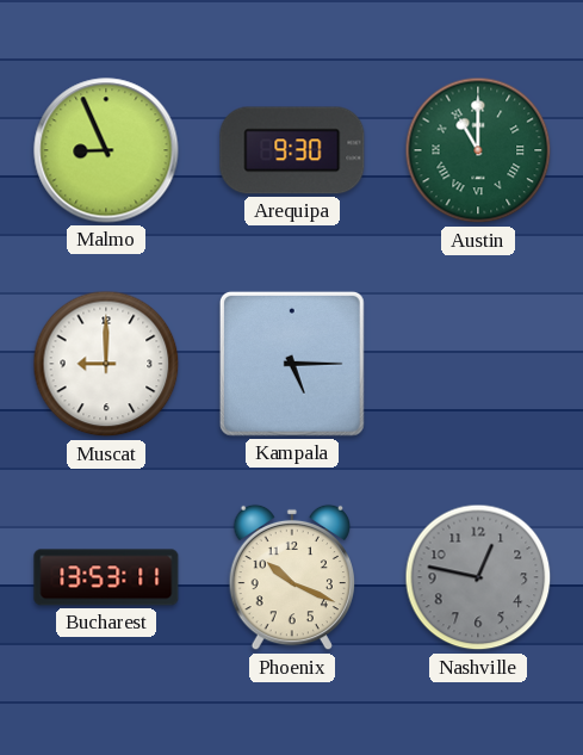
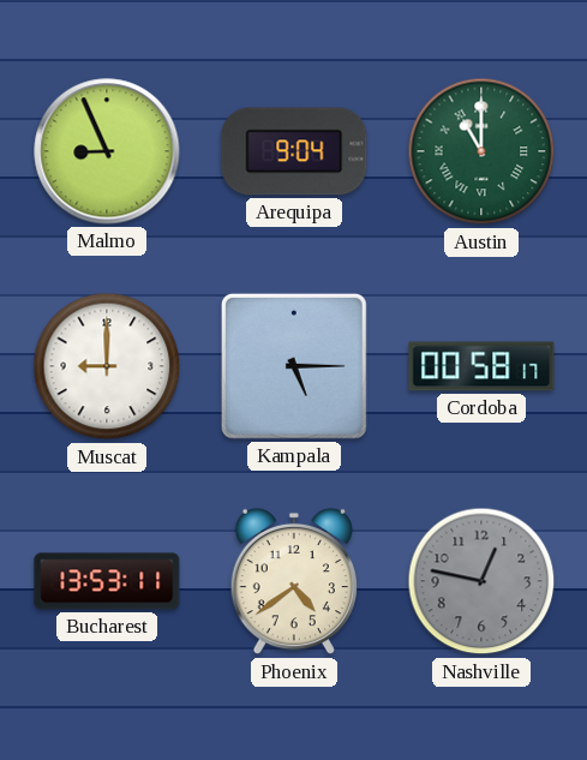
Arequipa: 9:30 -> 9:04
Cordoba: none -> 00:58
Phoenix: 10:19 -> 4:39
